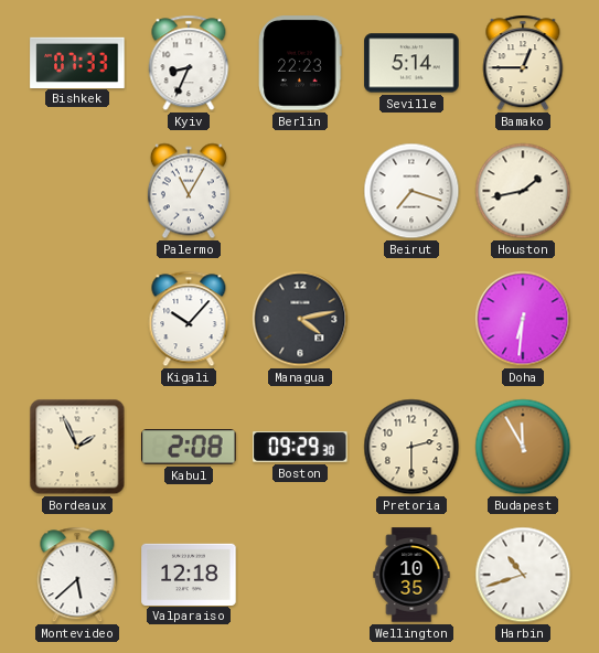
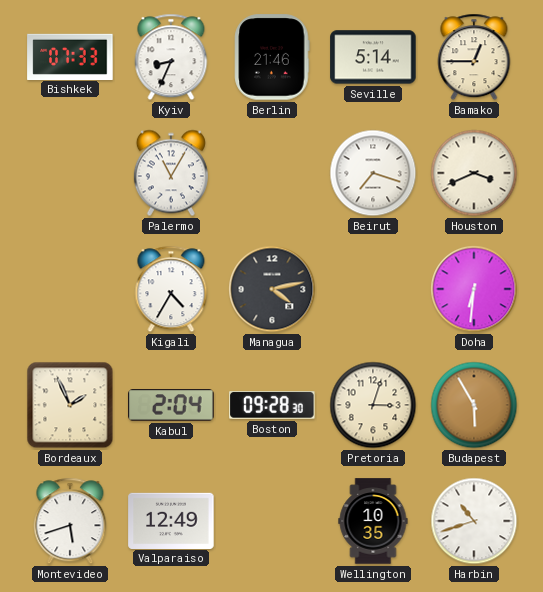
Berlin: 22:23 -> 21:46
Houston: 1:43 -> 3:41
Kigali: 10:07 -> 4:35
Kabul: 2:08 -> 2:04
Boston: 09:29 -> 09:28
Pretoria: 2:30 -> 3:03
Budapest: 11:55 -> 5:55
Montevideo: 5:38 -> 5:42
Valparaiso: 12:18 -> 12:49
